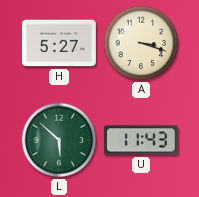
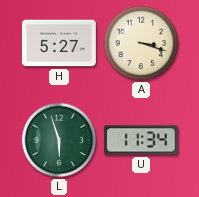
L: 5:52 -> 5:57
U: 11:43 -> 11:34
